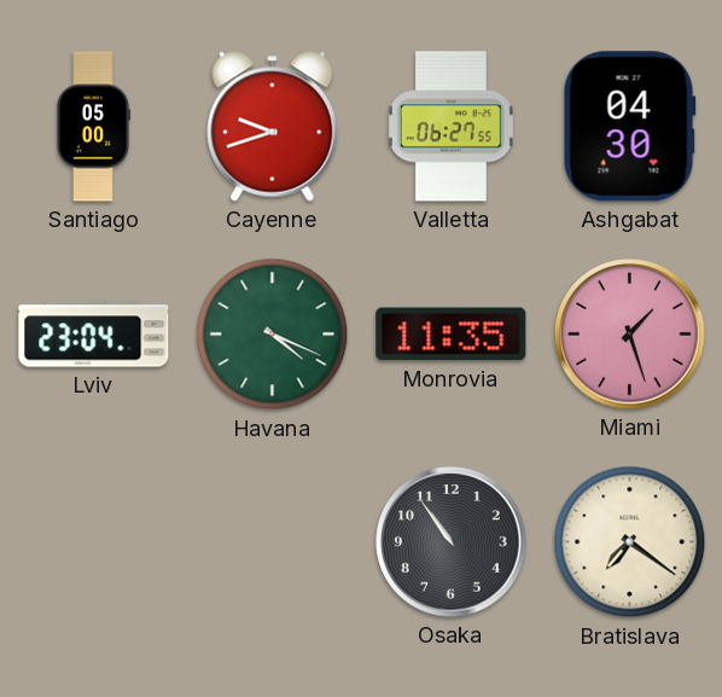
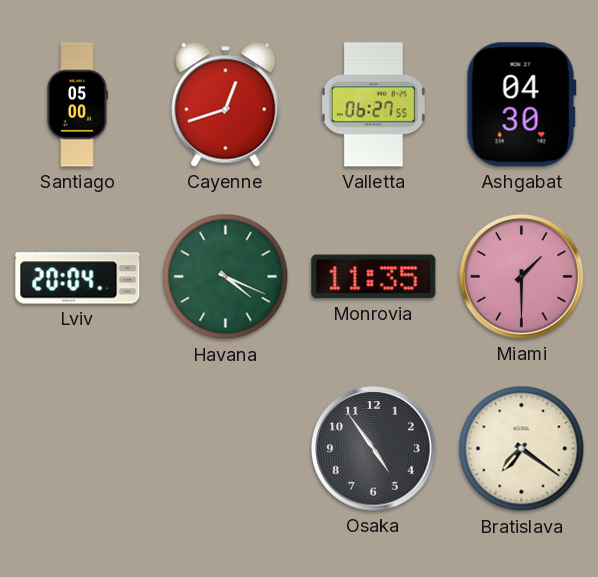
Cayenne: 9:42 -> 12:42
Lviv: 23:04 -> 20:04
Miami: 1:27 -> 1:30
Osaka: 10:54 -> 4:54
